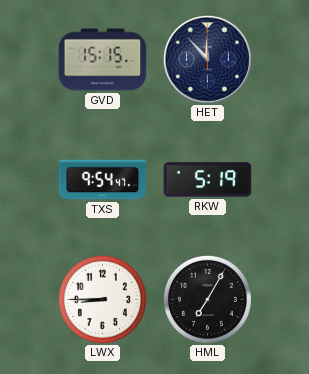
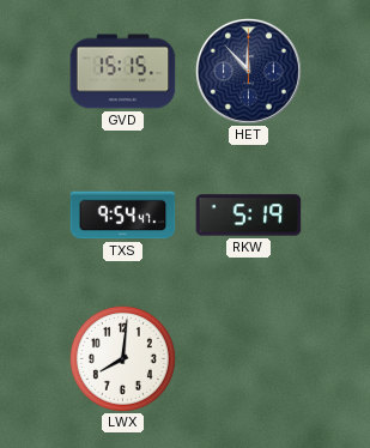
LWX: 8:45 -> 8:01
HML: 7:05 -> none
